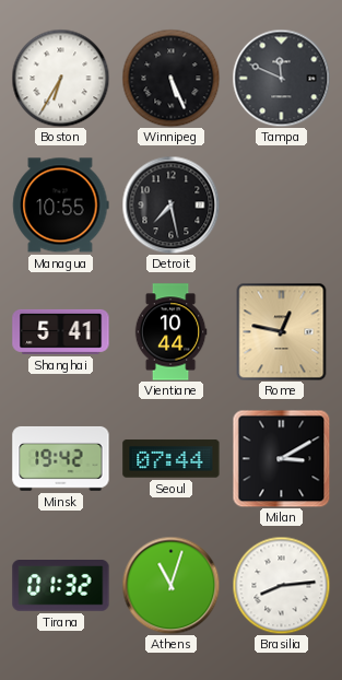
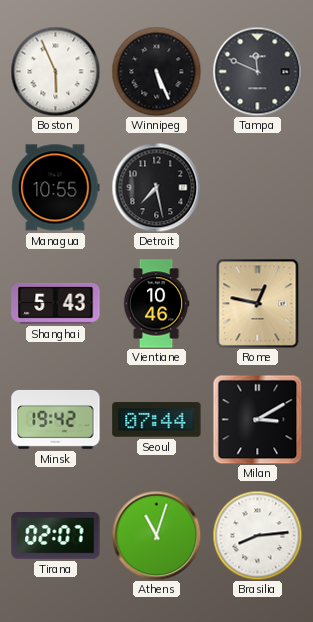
Boston: 6:35 -> 5:56
Shanghai: 5:41 -> 5:43
Vientiane: 10:44 -> 10:46
Tirana: 01:32 -> 02:07
